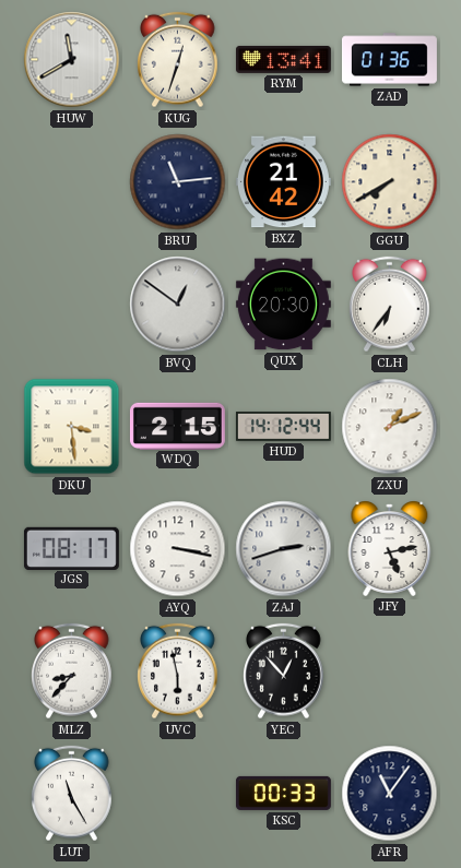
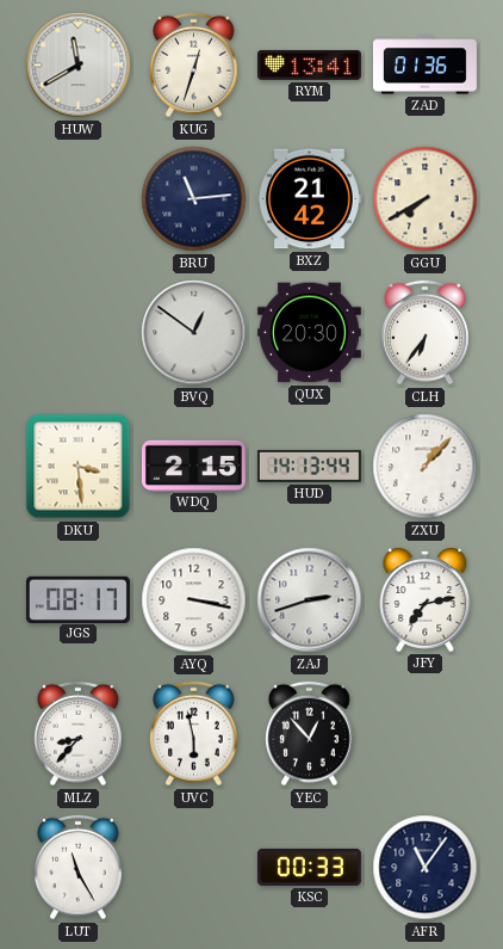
HUD: 14:12 -> 14:13
ZXU: 1:11 -> 1:07
JFY: 5:13 -> 7:13
